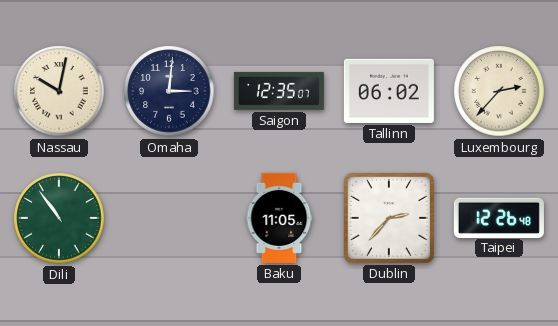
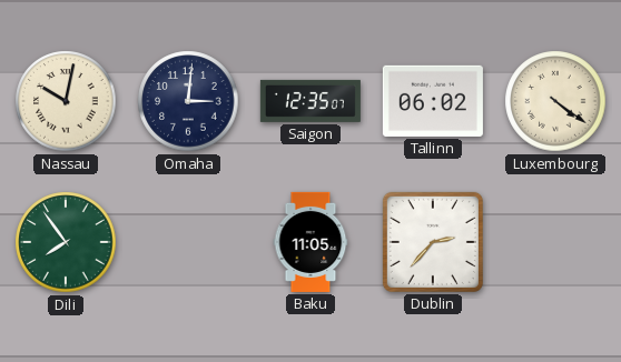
Luxembourg: 2:37 -> 4:21
Dili: 10:54 -> 7:54
Taipei: 12:26 -> none
